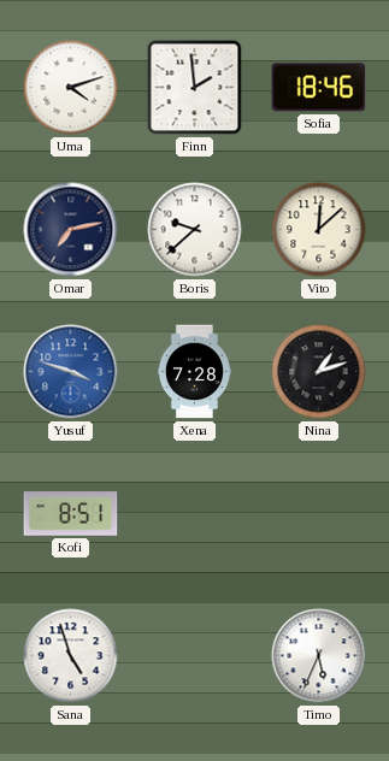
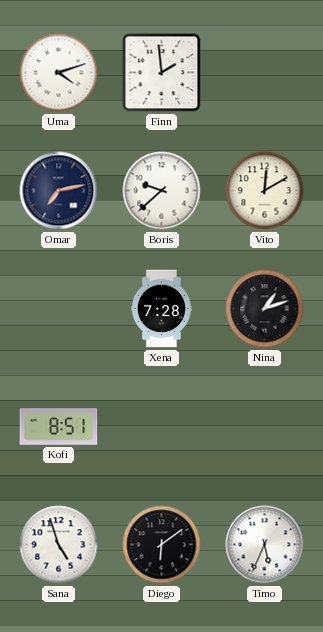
Sofia: 18:46 -> none
Vito: 12:08 -> 12:10
Yusuf: 3:48 -> none
Diego: none -> 6:09
